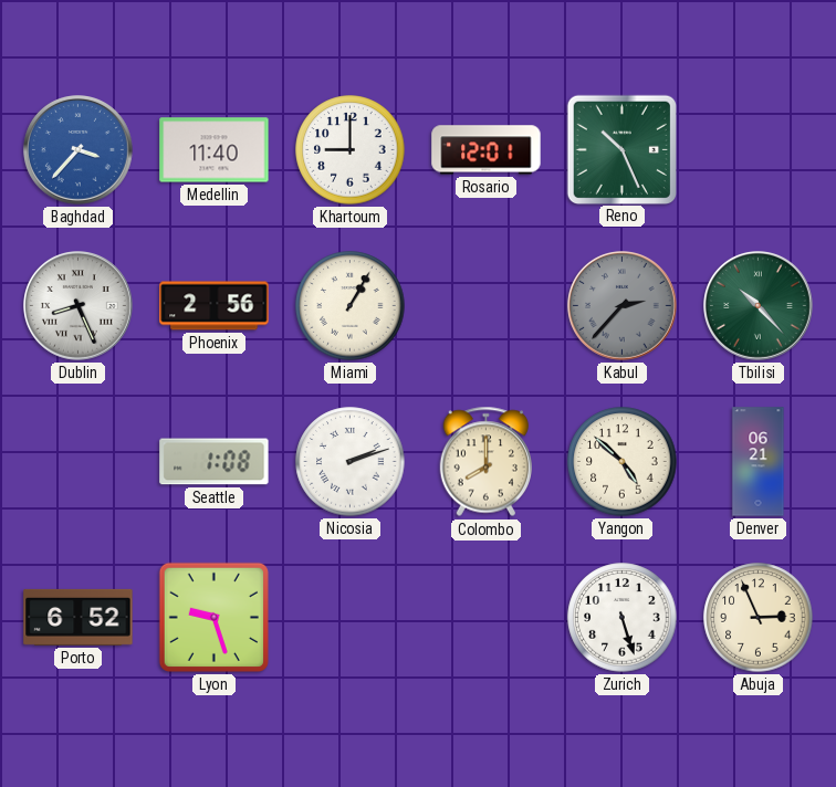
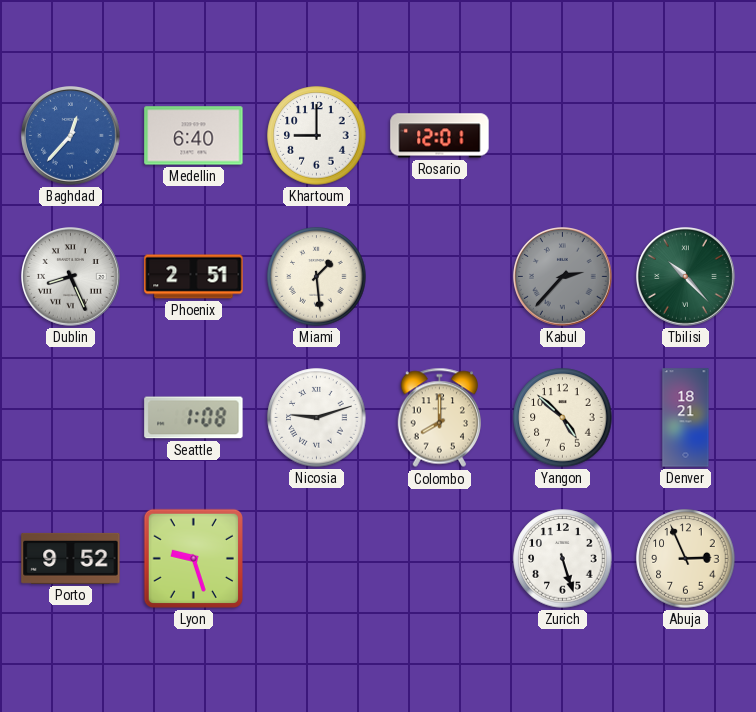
Baghdad: 3:37 -> 12:37
Medellin: 11:40 -> 6:40
Reno: 10:26 -> none
Phoenix: 2:56 -> 2:51
Miami: 1:05 -> 1:29
Nicosia: 2:12 -> 9:12
Denver: 06:21 -> 18:21
Porto: 6:52 -> 9:52
